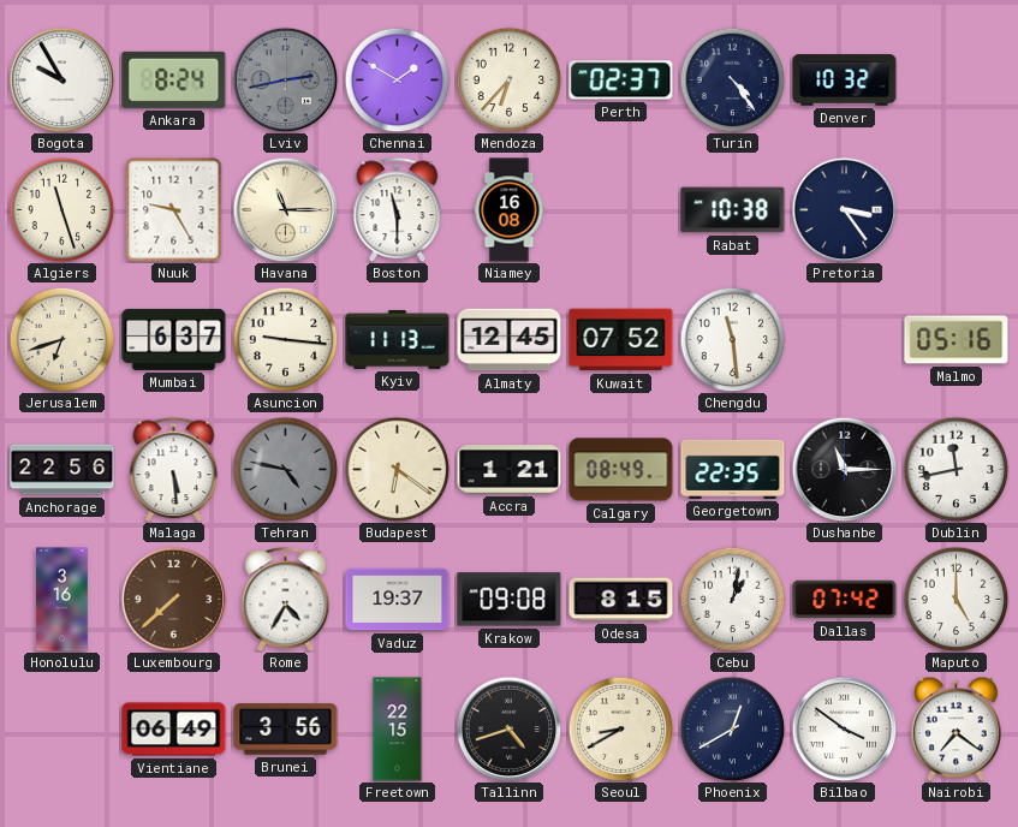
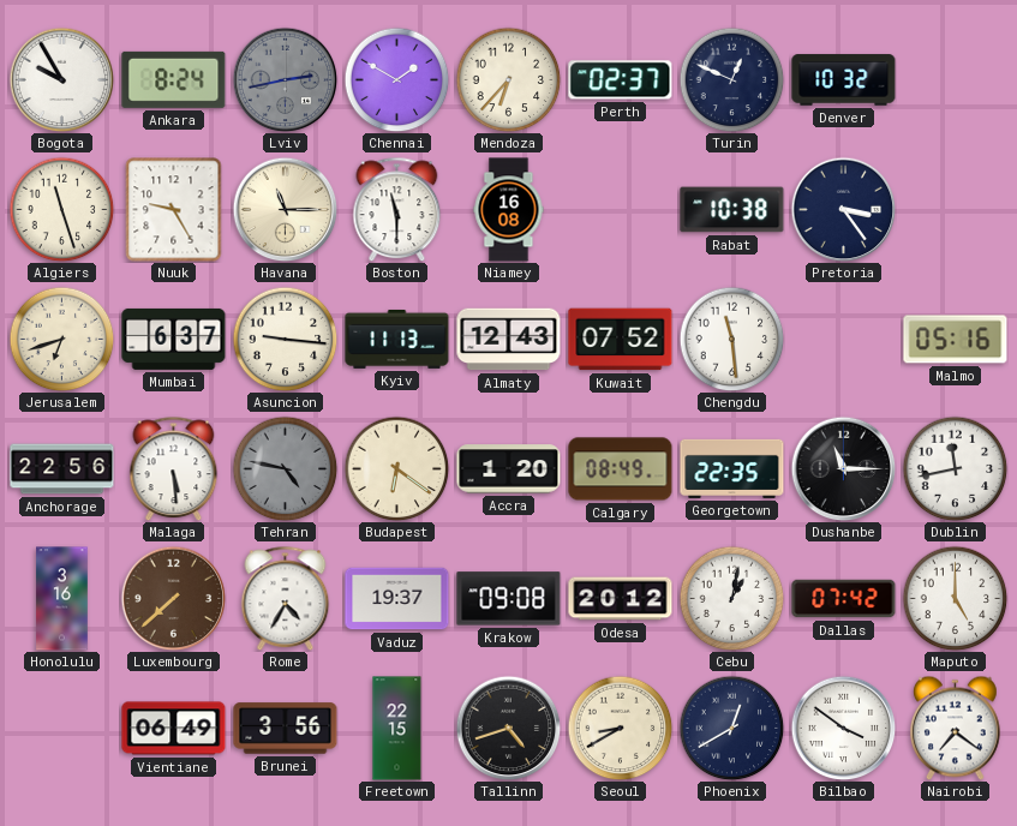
Turin: 4:24 -> 12:49
Almaty: 12:45 -> 12:43
Accra: 1:21 -> 1:20
Odesa: 8:15 -> 20:12
